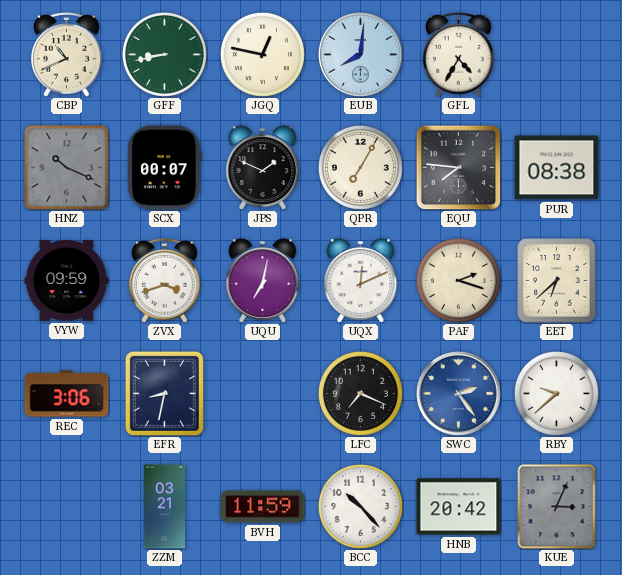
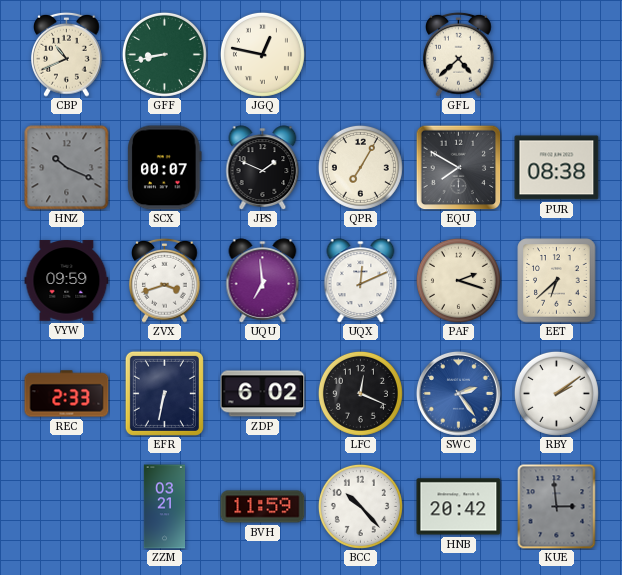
EUB: 8:01 -> none
GFL: 4:35 -> 4:38
EQU: 7:46 -> 7:50
UQU: 7:02 -> 6:59
REC: 3:06 -> 2:33
EFR: 8:32 -> 6:32
ZDP: none -> 6:02
LFC: 7:19 -> 12:19
RBY: 9:38 -> 2:09
KUE: 3:04 -> 2:59
